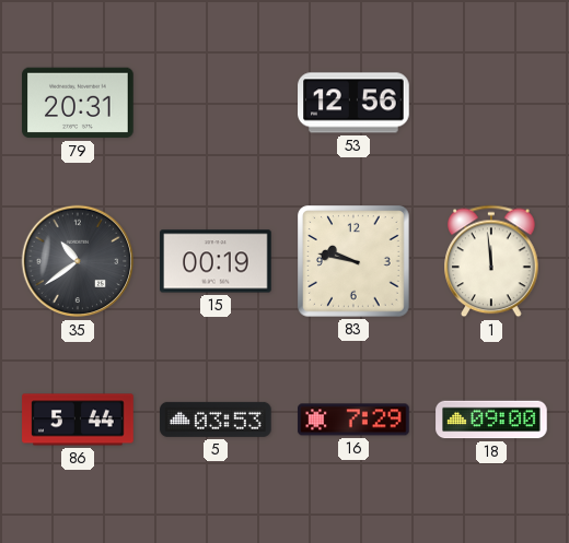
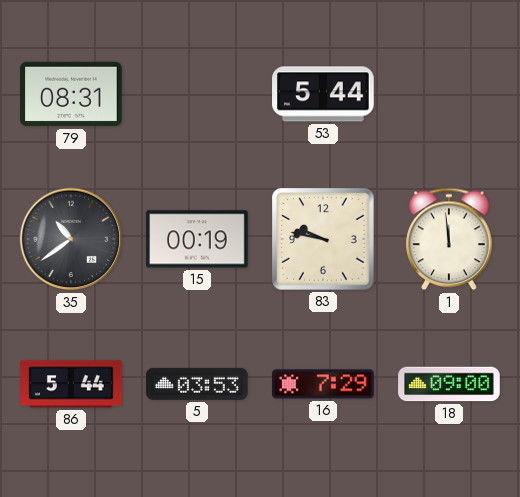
79: 20:31 -> 08:31
53: 12:56 -> 5:44
